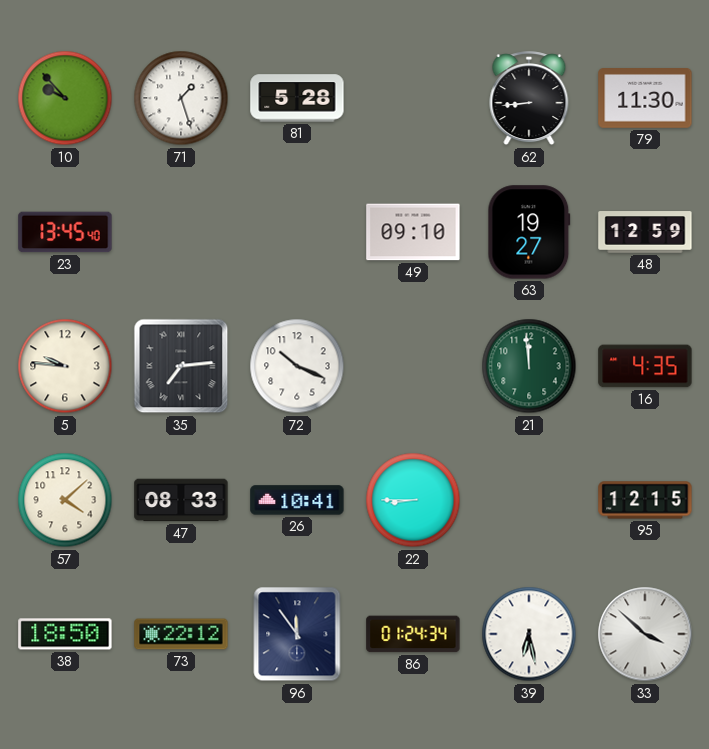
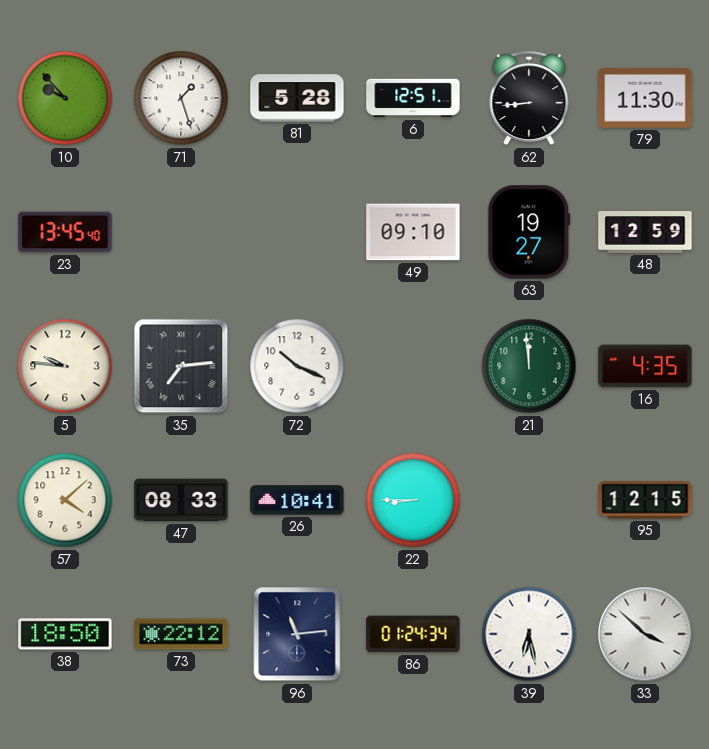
6: none -> 12:51
96: 11:54 -> 11:14
